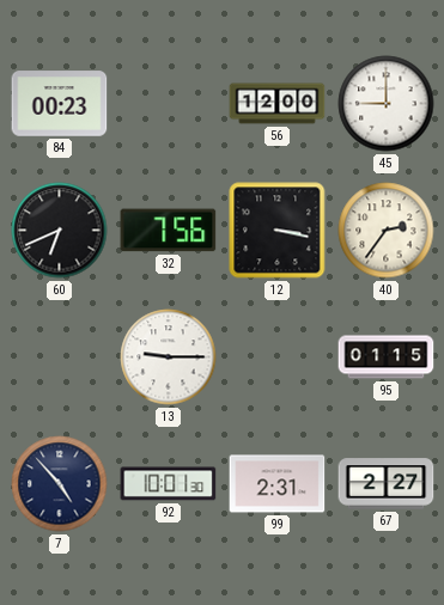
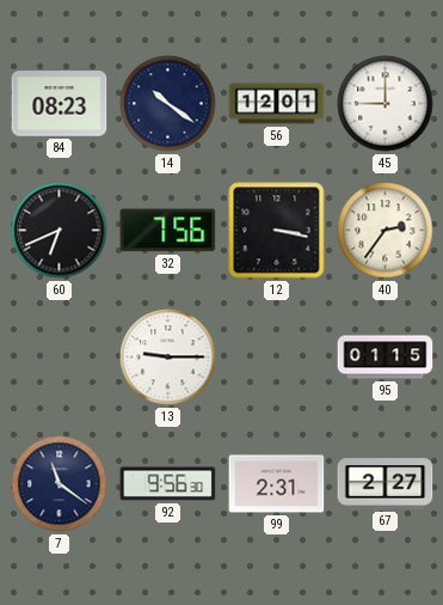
84: 00:23 -> 08:23
14: none -> 10:21
56: 12:00 -> 12:01
7: 4:53 -> 11:21
92: 10:01 -> 9:56
